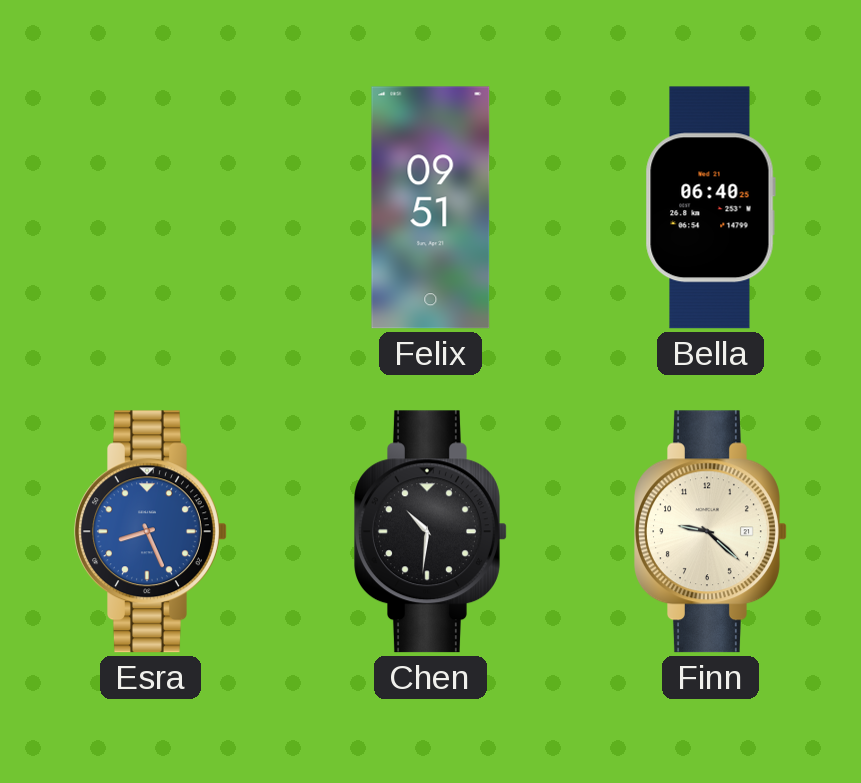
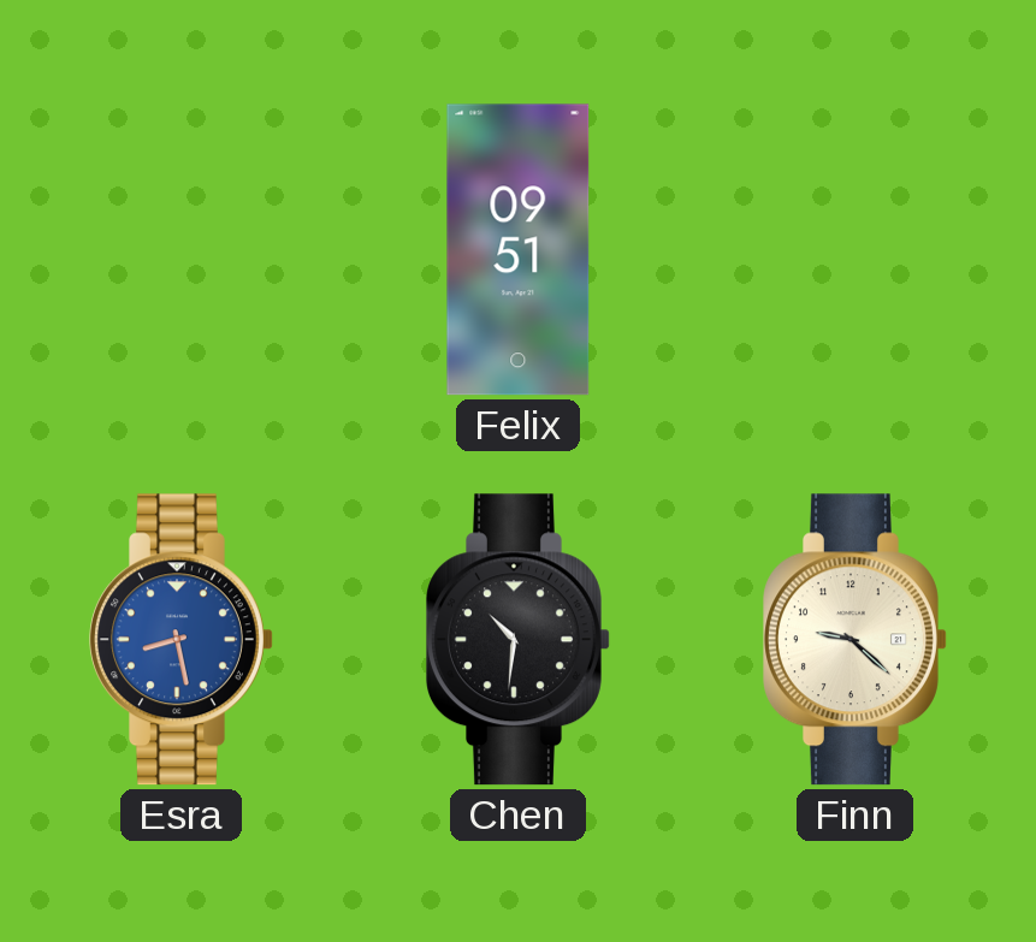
Bella: 06:40 -> none
Esra: 8:26 -> 8:28
